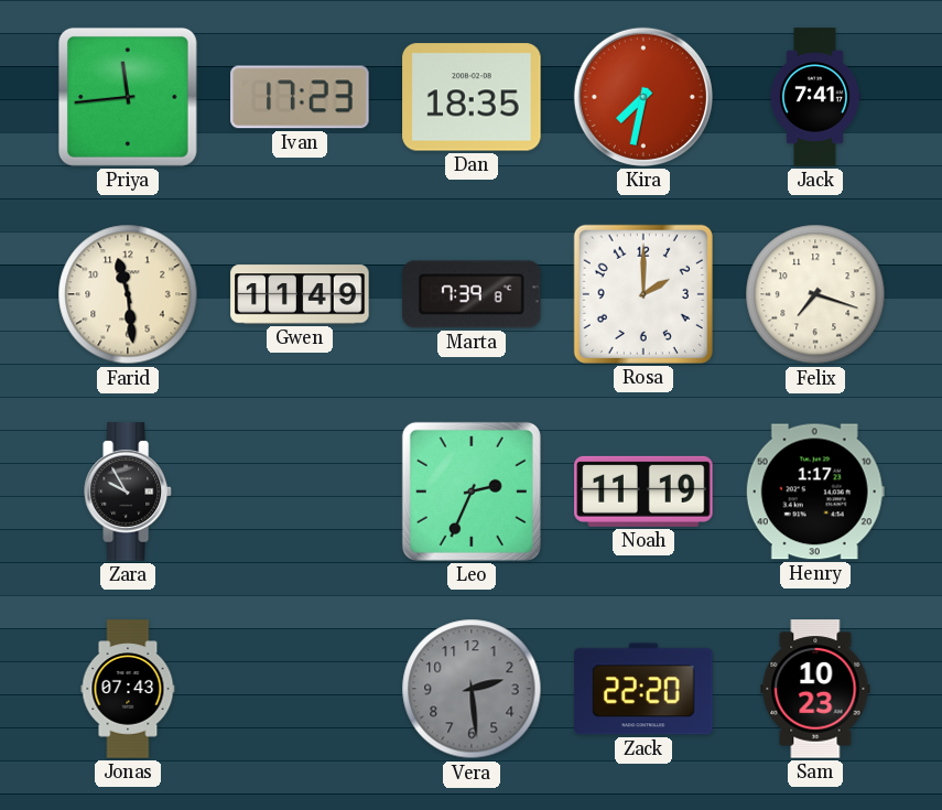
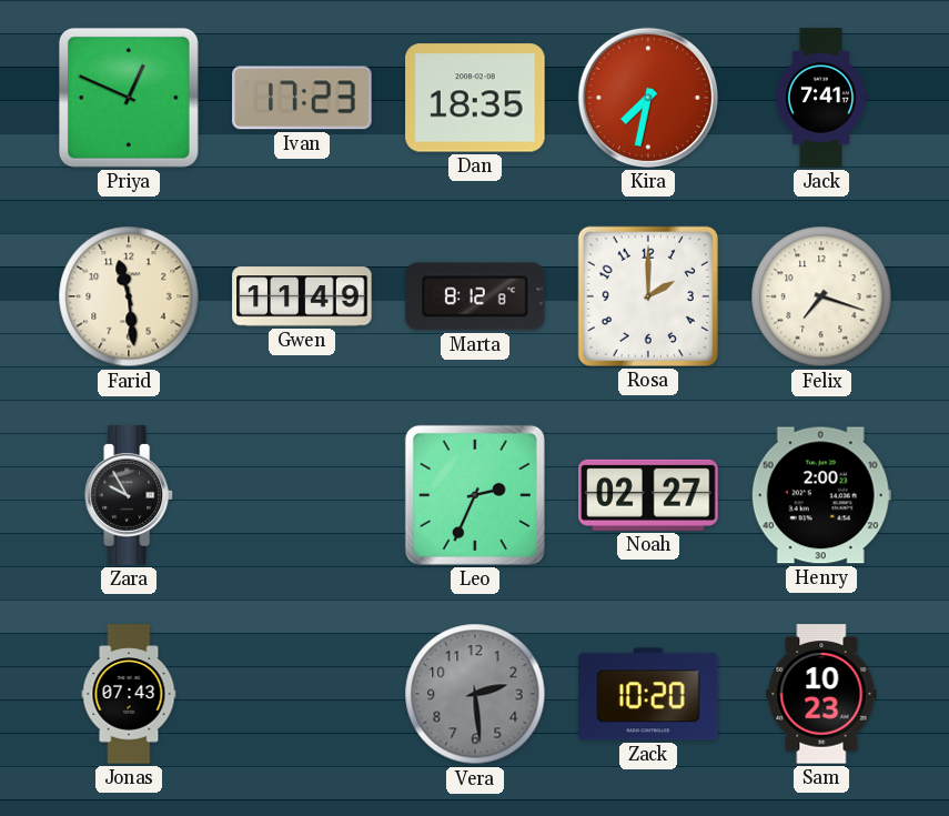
Priya: 11:44 -> 12:49
Marta: 7:39 -> 8:12
Noah: 11:19 -> 02:27
Henry: 1:17 -> 2:00
Zack: 22:20 -> 10:20
